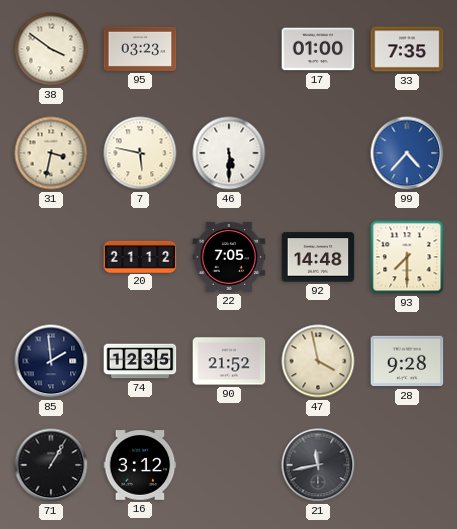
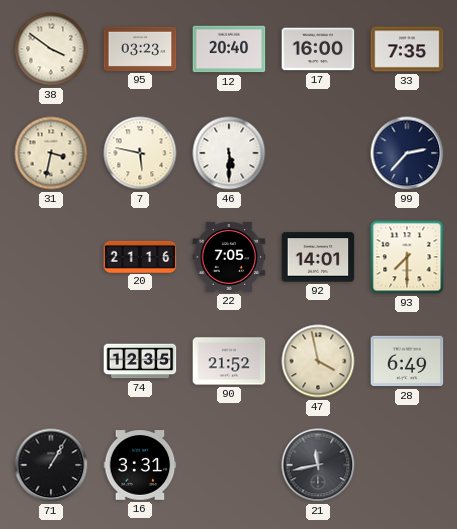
12: none -> 20:40
17: 01:00 -> 16:00
99: 4:37 -> 2:37
99 dial: blue -> navy
20: 21:12 -> 21:16
92: 14:48 -> 14:01
85: 1:59 -> none
28: 9:28 -> 6:49
16: 3:12 -> 3:31
